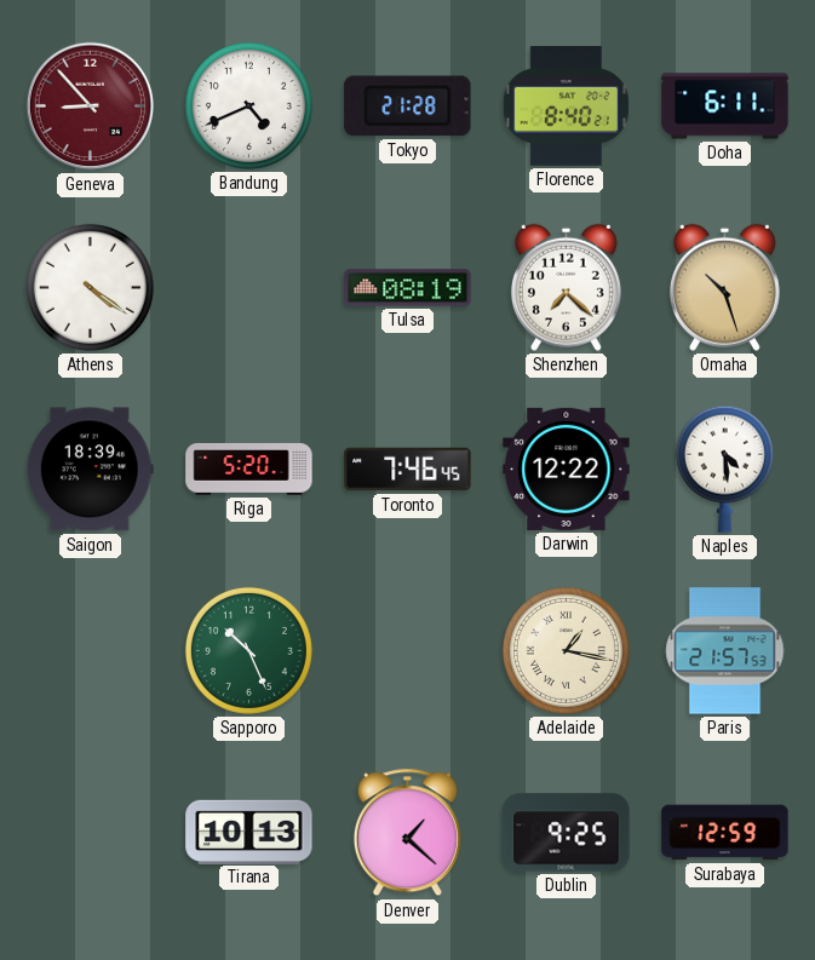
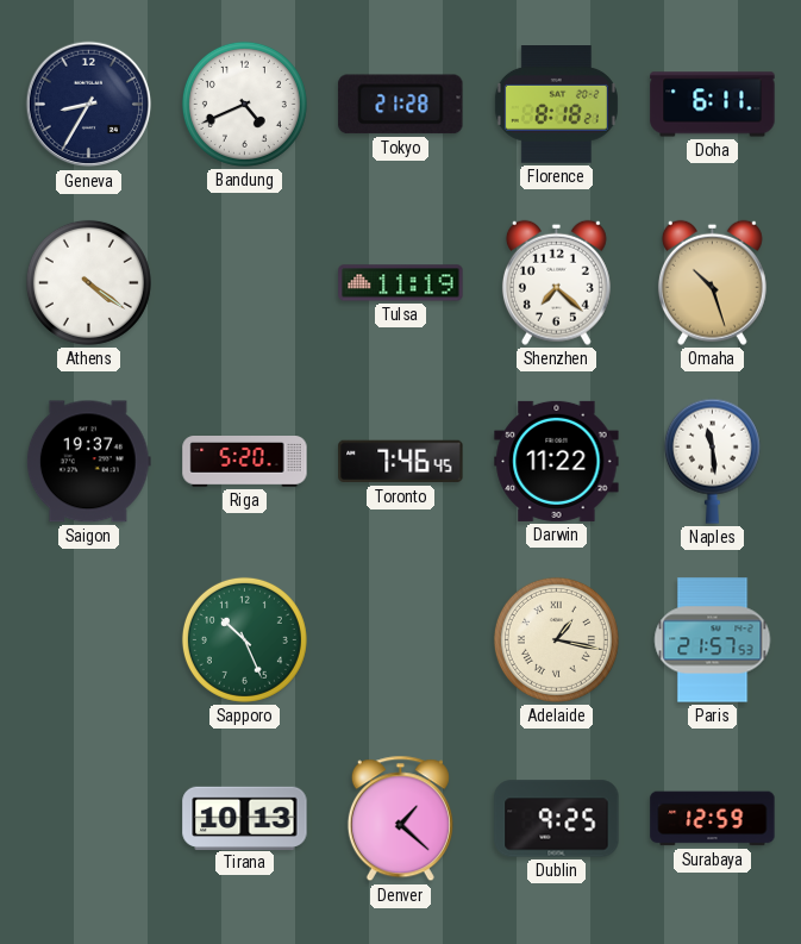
Geneva: 8:53 -> 8:35
Geneva dial: burgundy -> navy
Florence: 8:40 -> 8:18
Tulsa: 08:19 -> 11:19
Saigon: 18:39 -> 19:37
Darwin: 12:22 -> 11:22
Naples: 4:29 -> 11:29
